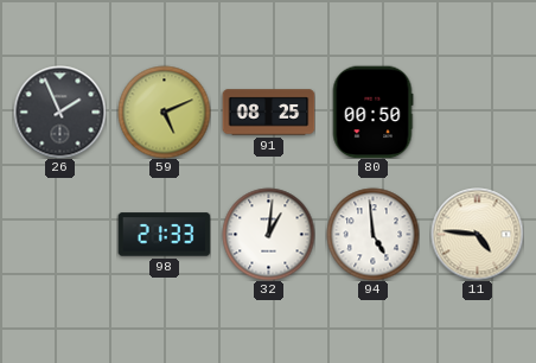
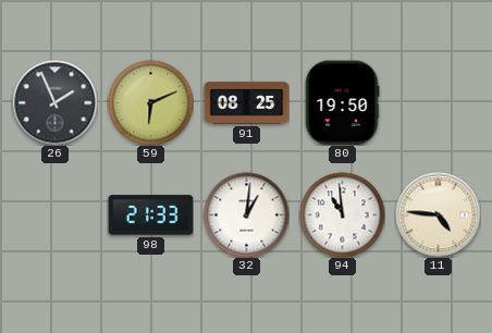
59: 5:11 -> 6:11
80: 00:50 -> 19:50
94: 4:59 -> 10:59
